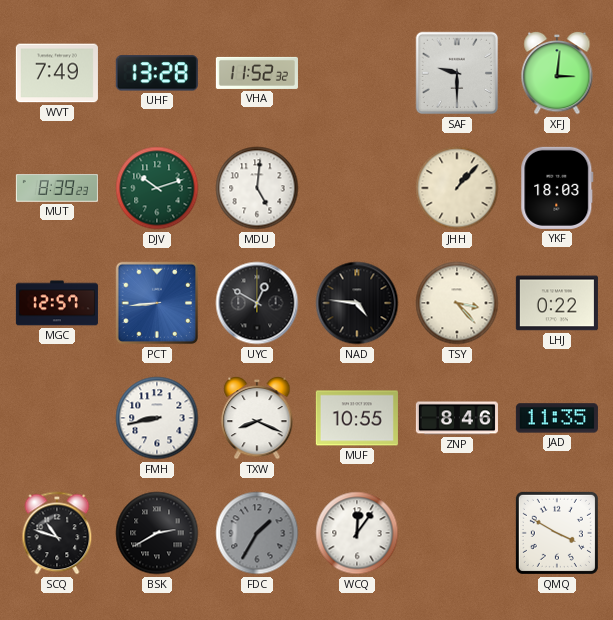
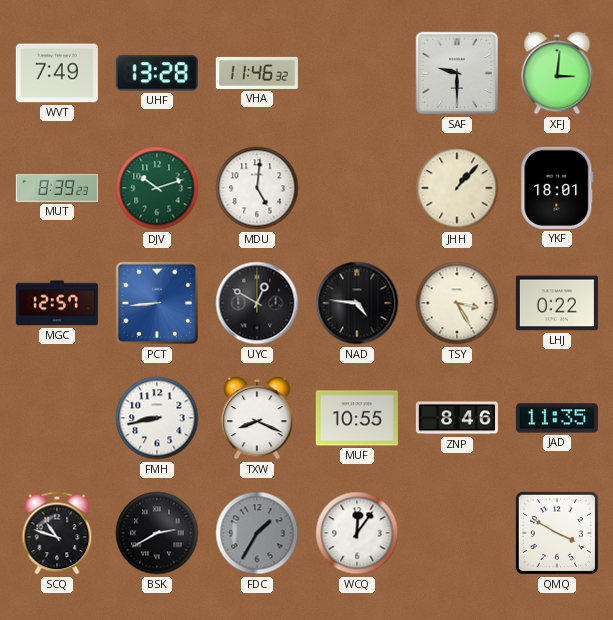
VHA: 11:52 -> 11:46
YKF: 18:03 -> 18:01
TSY: 3:23 -> 3:25
